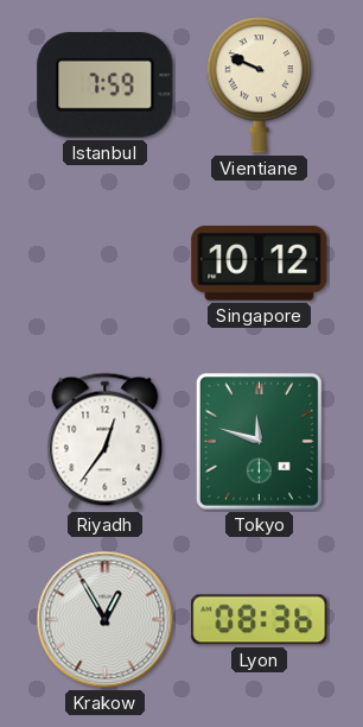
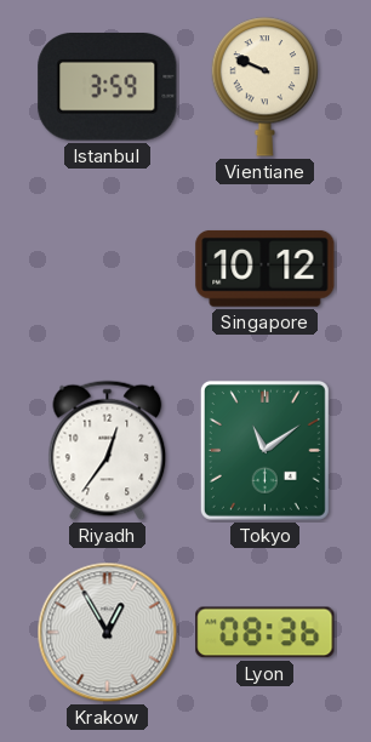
Istanbul: 7:59 -> 3:59
Tokyo: 11:48 -> 11:09
